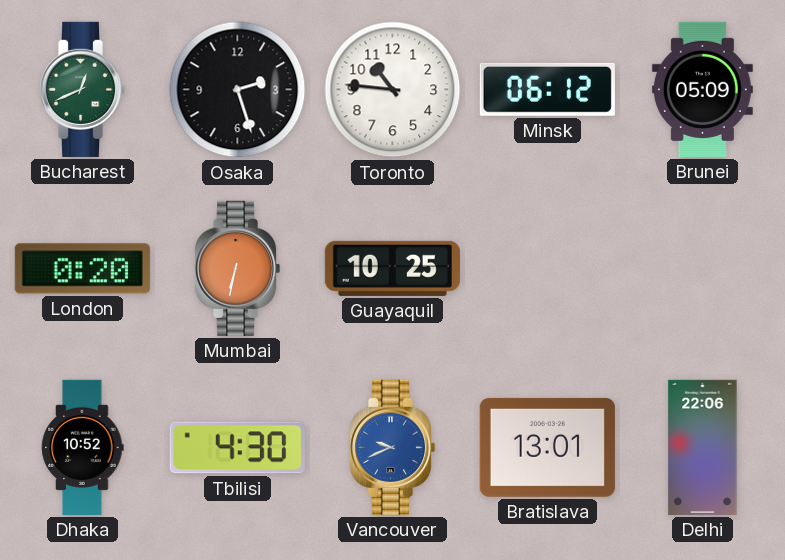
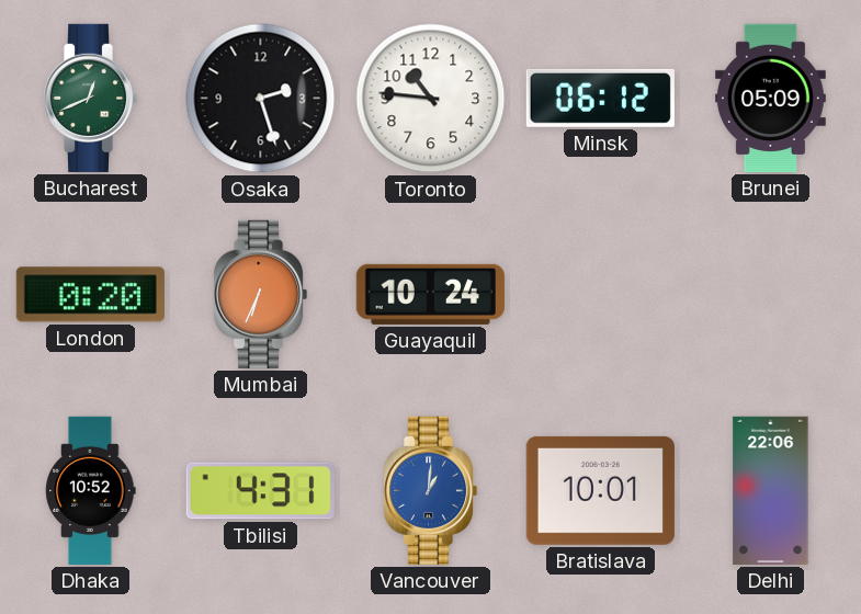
Mumbai: 6:32 -> 6:34
Guayaquil: 10:25 -> 10:24
Tbilisi: 4:30 -> 4:31
Vancouver: 9:41 -> 1:01
Bratislava: 13:01 -> 10:01
